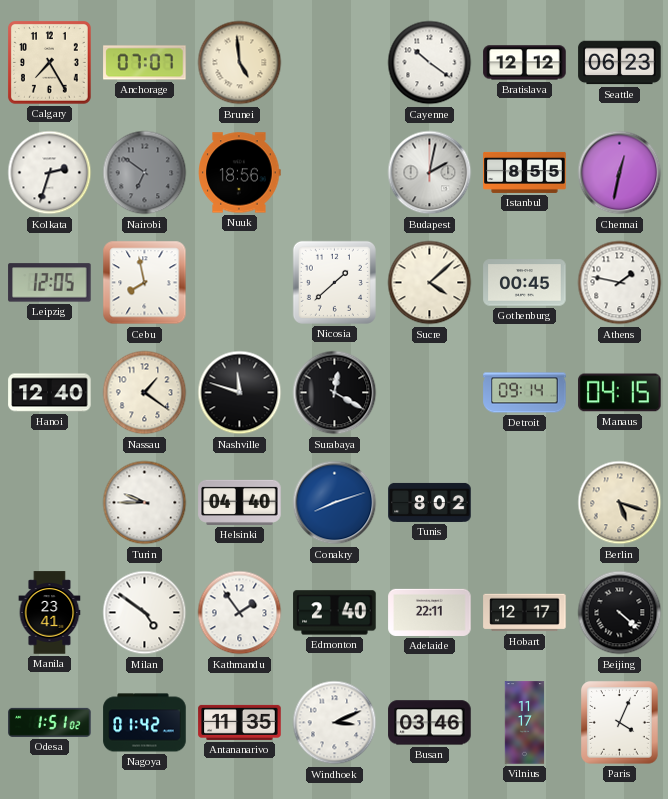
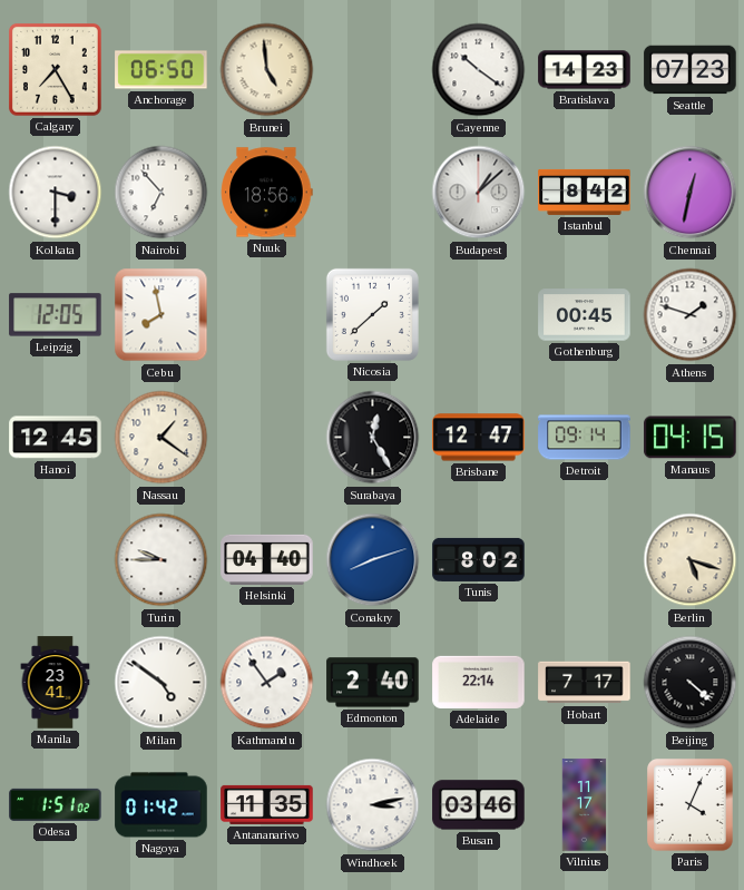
Anchorage: 07:07 -> 06:50
Bratislava: 12:12 -> 14:23
Seattle: 06:23 -> 07:23
Kolkata: 2:33 -> 3:30
Nairobi: 6:51 -> 6:53
Nairobi dial: grey -> white
Budapest: 2:02 -> 1:08
Istanbul: 8:55 -> 8:42
Sucre: 4:08 -> none
Athens: 1:47 -> 1:48
Hanoi: 12:40 -> 12:45
Nashville: 11:48 -> none
Surabaya: 12:20 -> 12:25
Brisbane: none -> 12:47
Adelaide: 22:11 -> 22:14
Hobart: 12:17 -> 7:17
Windhoek: 3:11 -> 3:13
